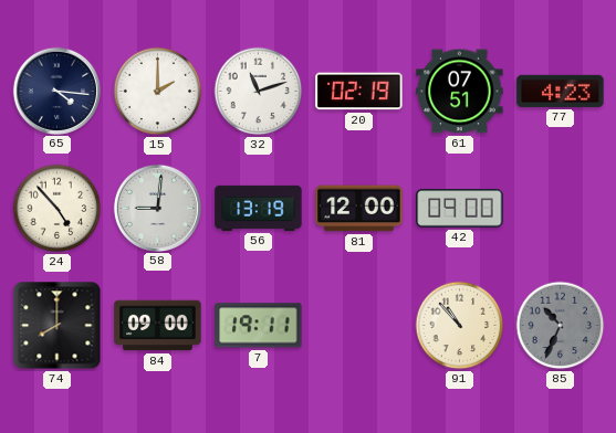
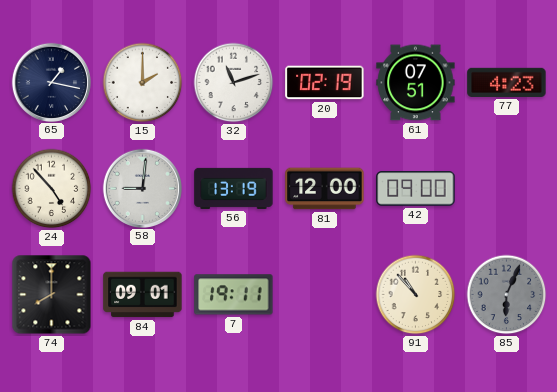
65: 4:16 -> 1:17
84: 09:00 -> 09:01
85: 10:34 -> 6:04
